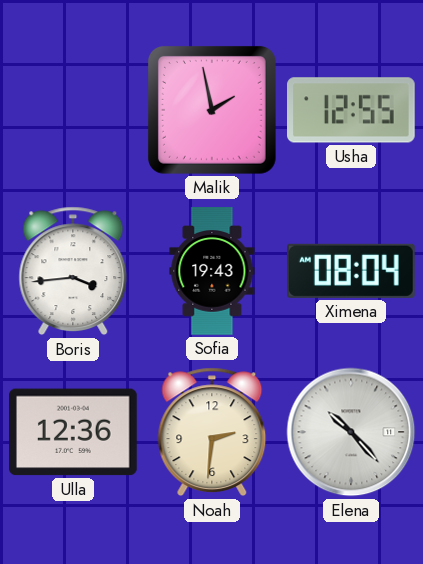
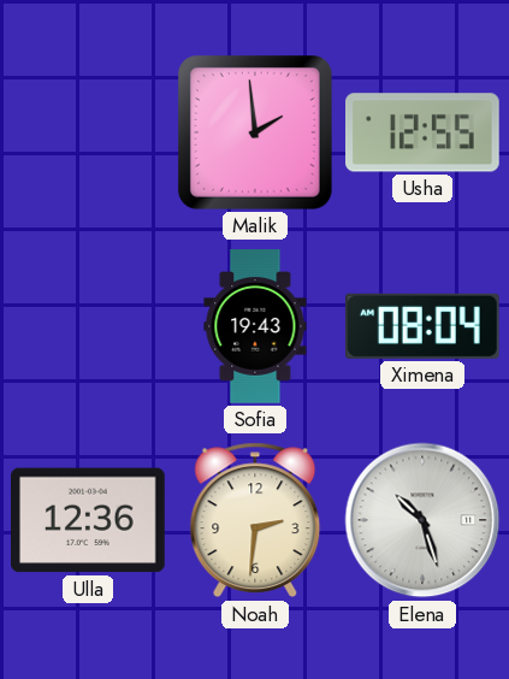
Malik: 1:58 -> 1:59
Boris: 3:44 -> none
Elena: 10:23 -> 10:27
